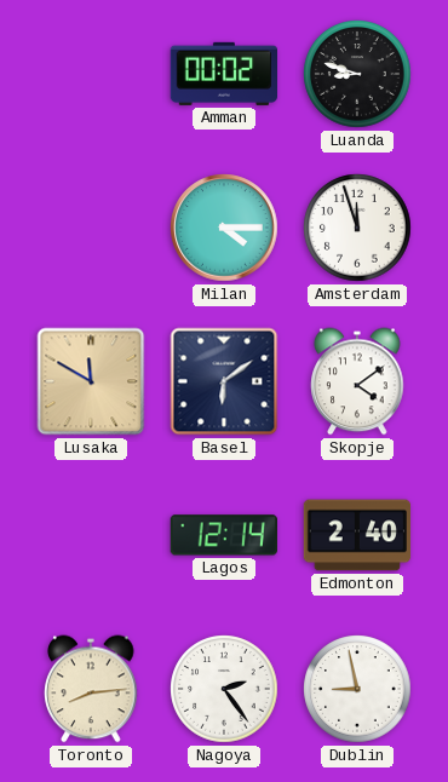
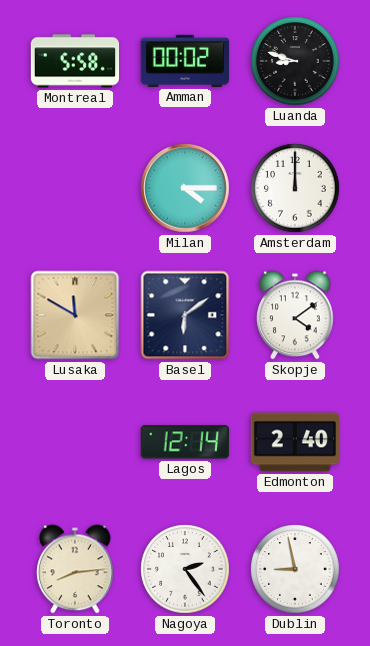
Montreal: none -> 5:58
Amsterdam: 11:57 -> 12:00
